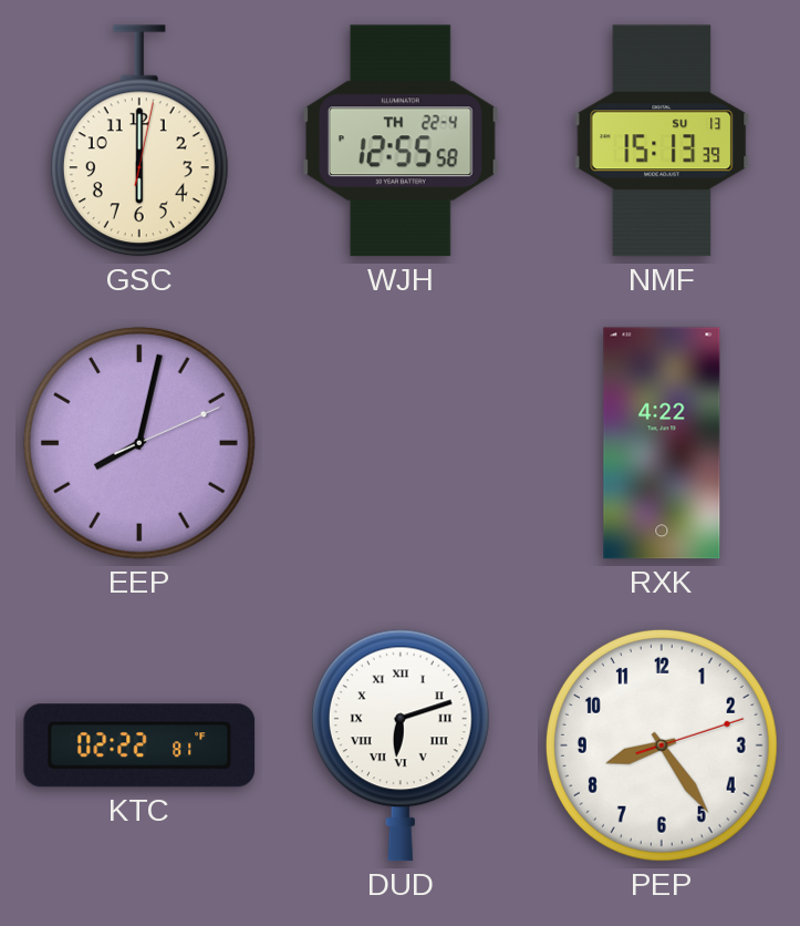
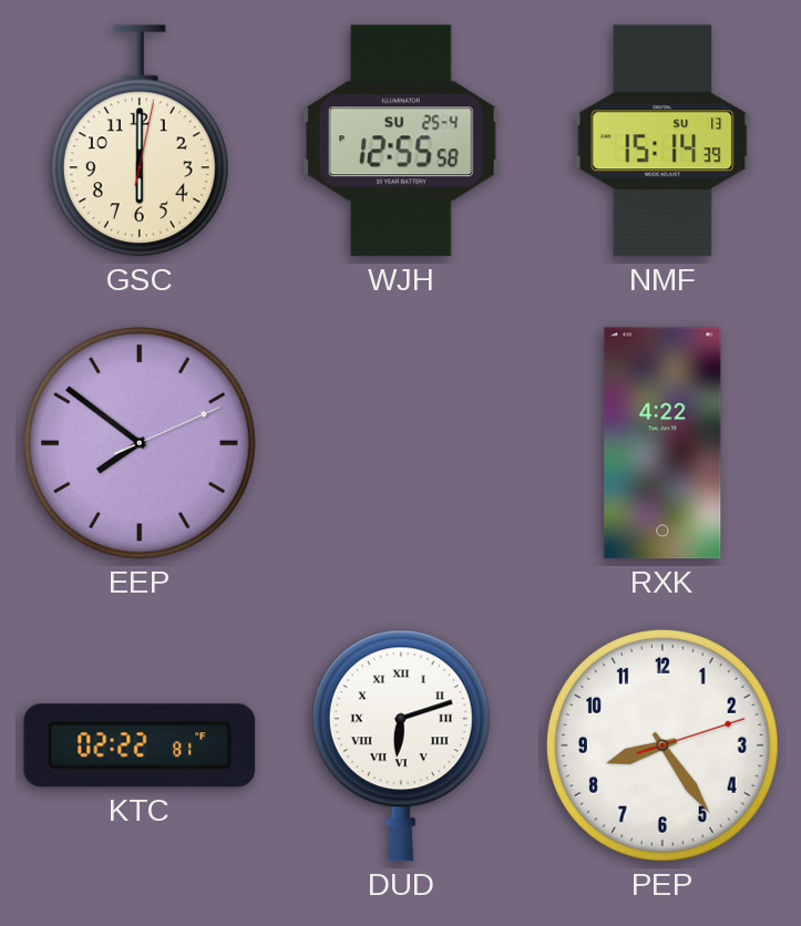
WJH date: TH 22-4 -> SU 25-4
NMF: 15:13 -> 15:14
EEP: 8:02 -> 7:51
